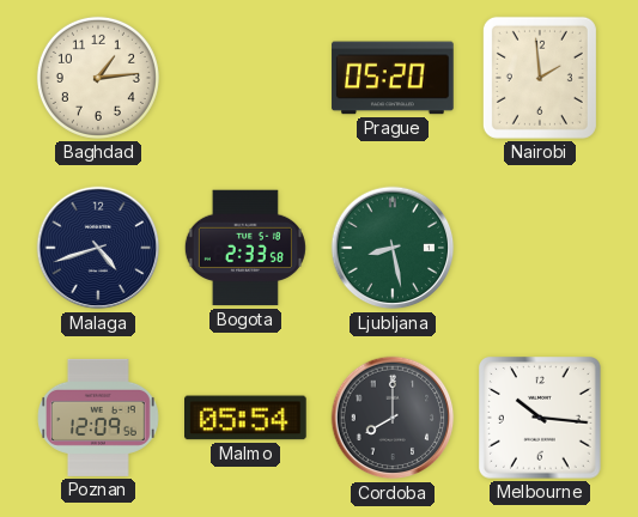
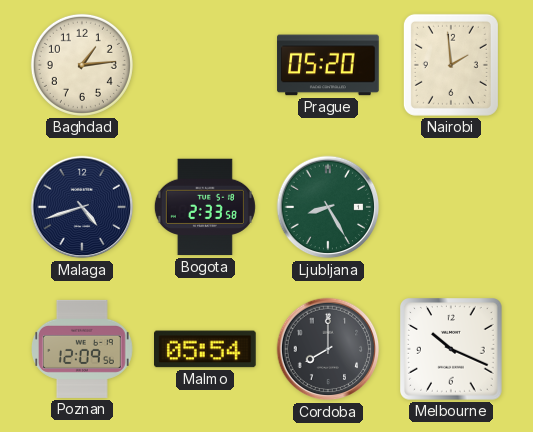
Ljubljana: 8:28 -> 8:25
Melbourne: 10:16 -> 10:19
